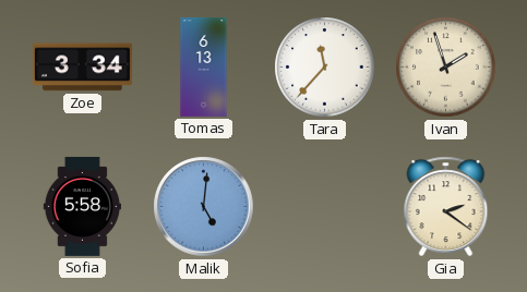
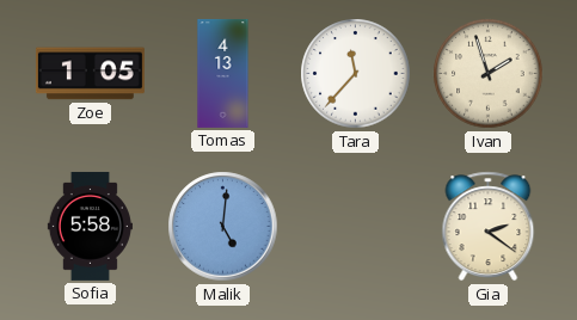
Zoe: 3:34 -> 1:05
Tomas: 6:13 -> 4:13
